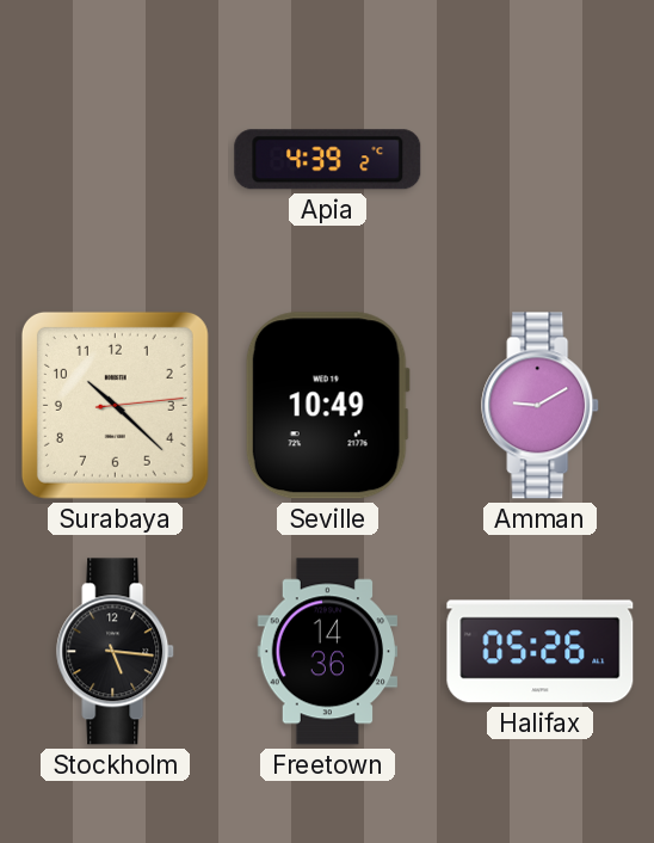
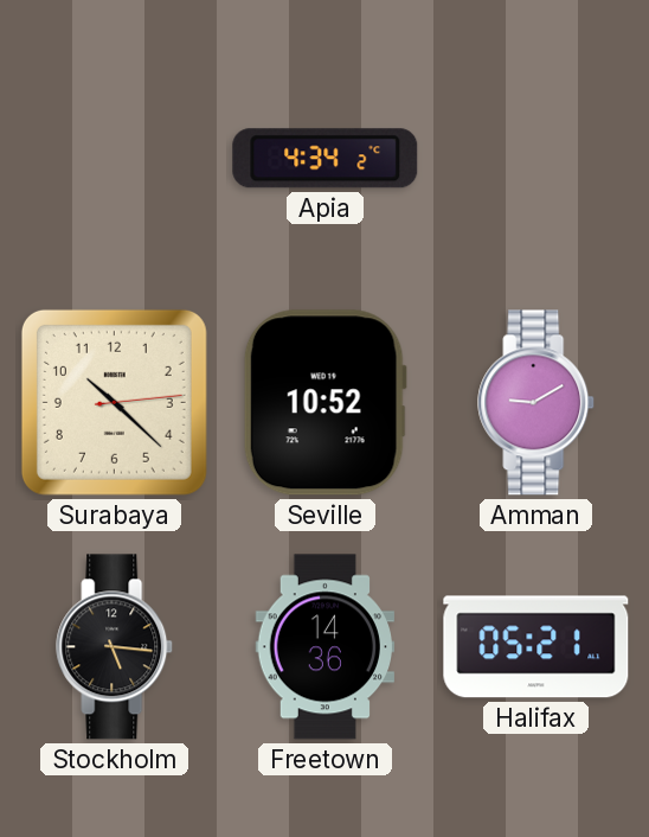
Apia: 4:39 -> 4:34
Seville: 10:49 -> 10:52
Halifax: 05:26 -> 05:21
